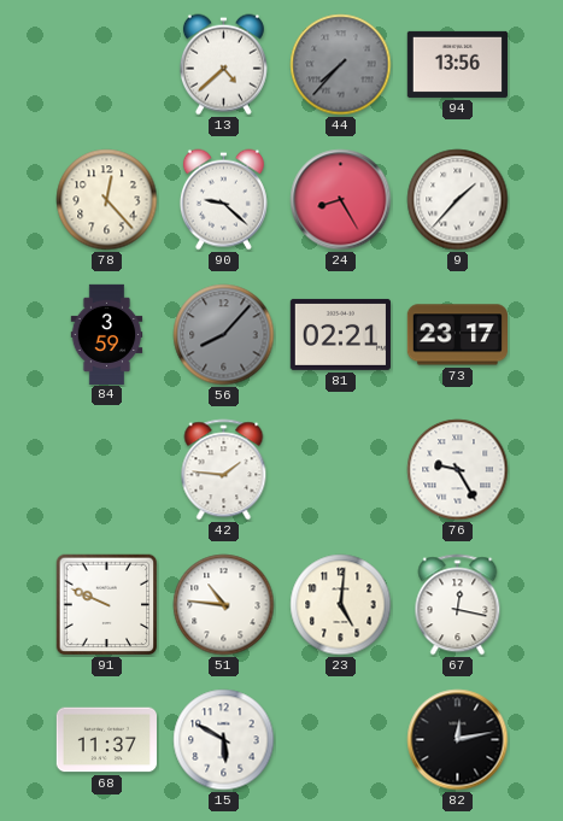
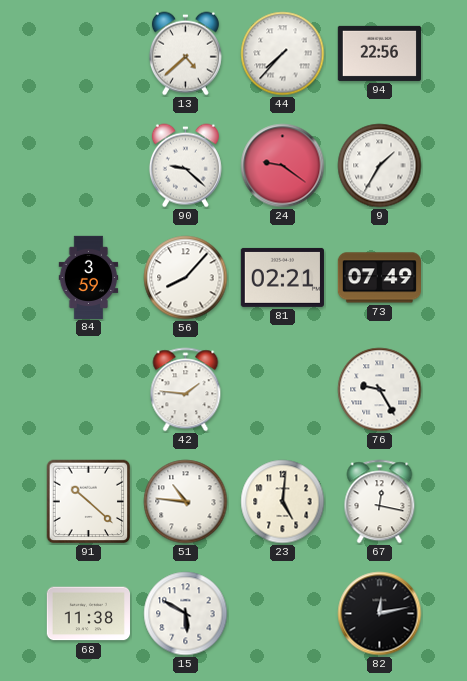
44 dial: grey -> white
94: 13:56 -> 22:56
78: 12:23 -> none
24: 8:25 -> 9:21
9: 1:37 -> 1:35
56 dial: grey -> white
73: 23:17 -> 07:49
91: 9:49 -> 10:22
68: 11:37 -> 11:38
